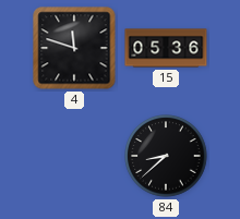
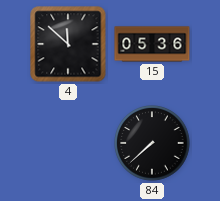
4: 11:48 -> 11:52
84: 8:38 -> 7:38
